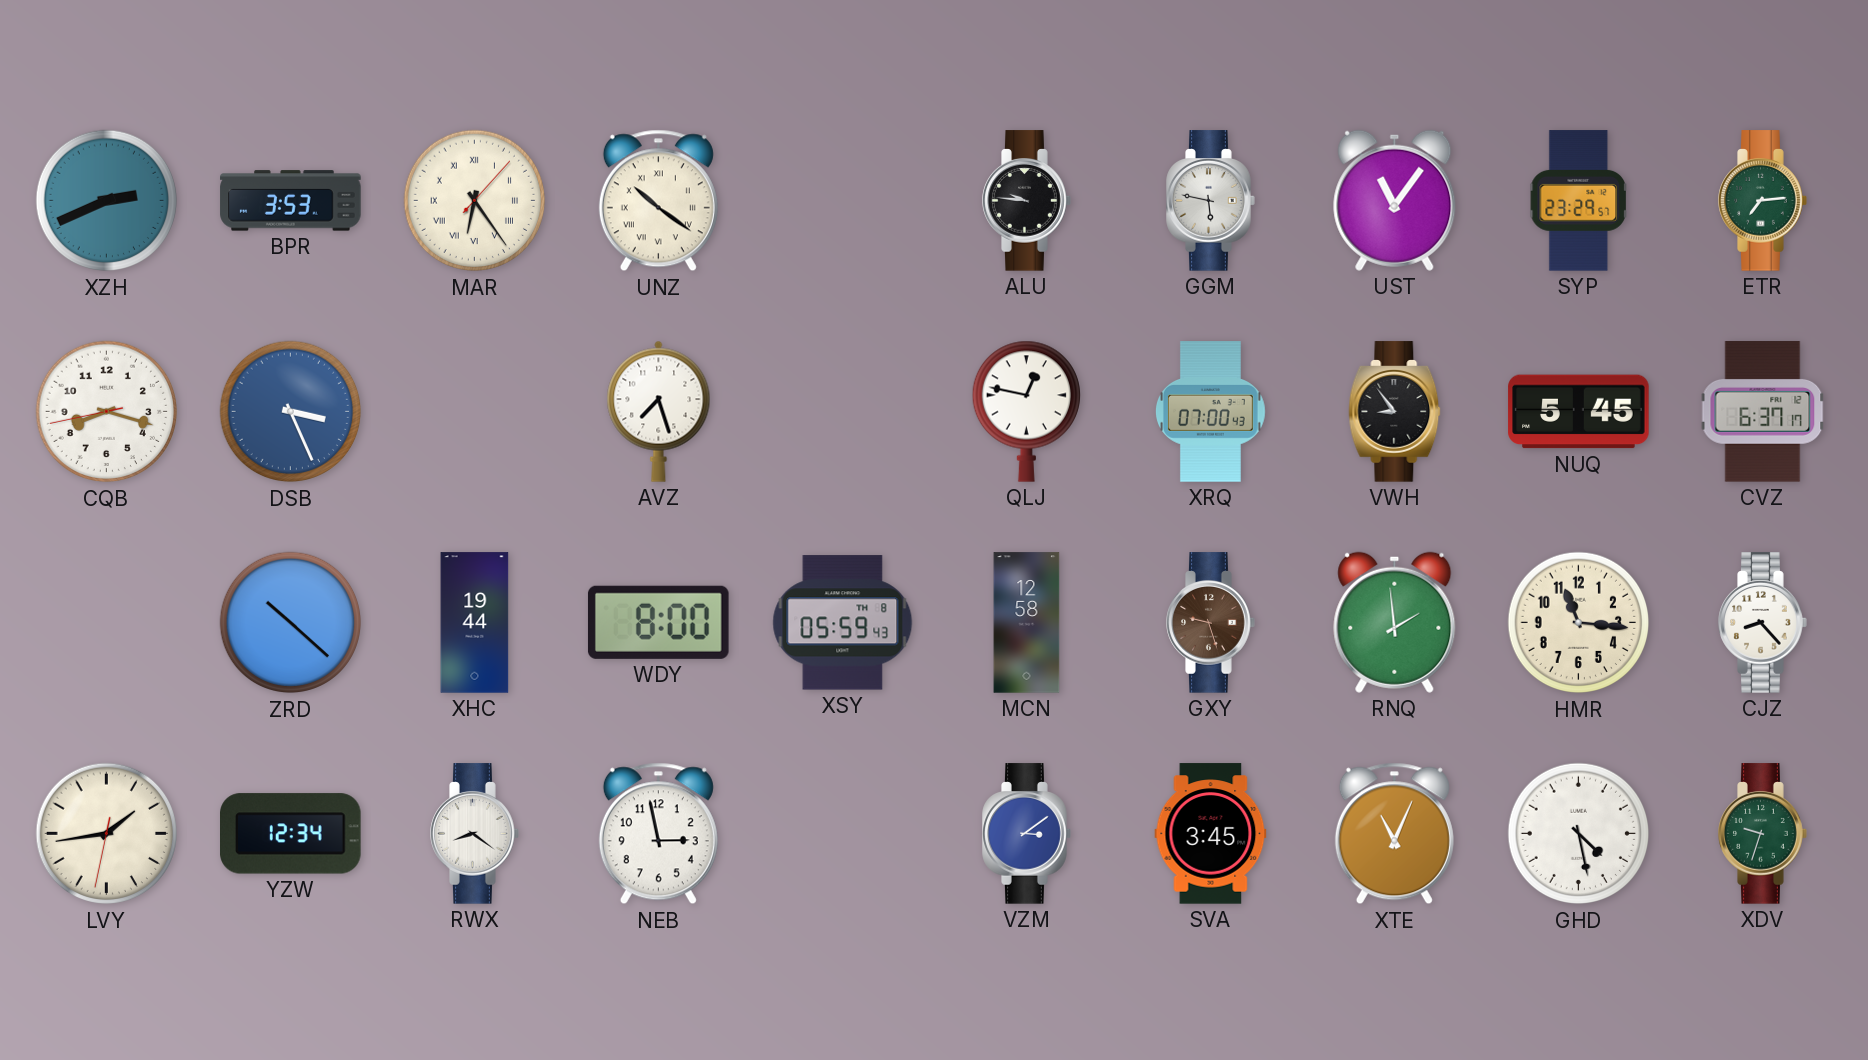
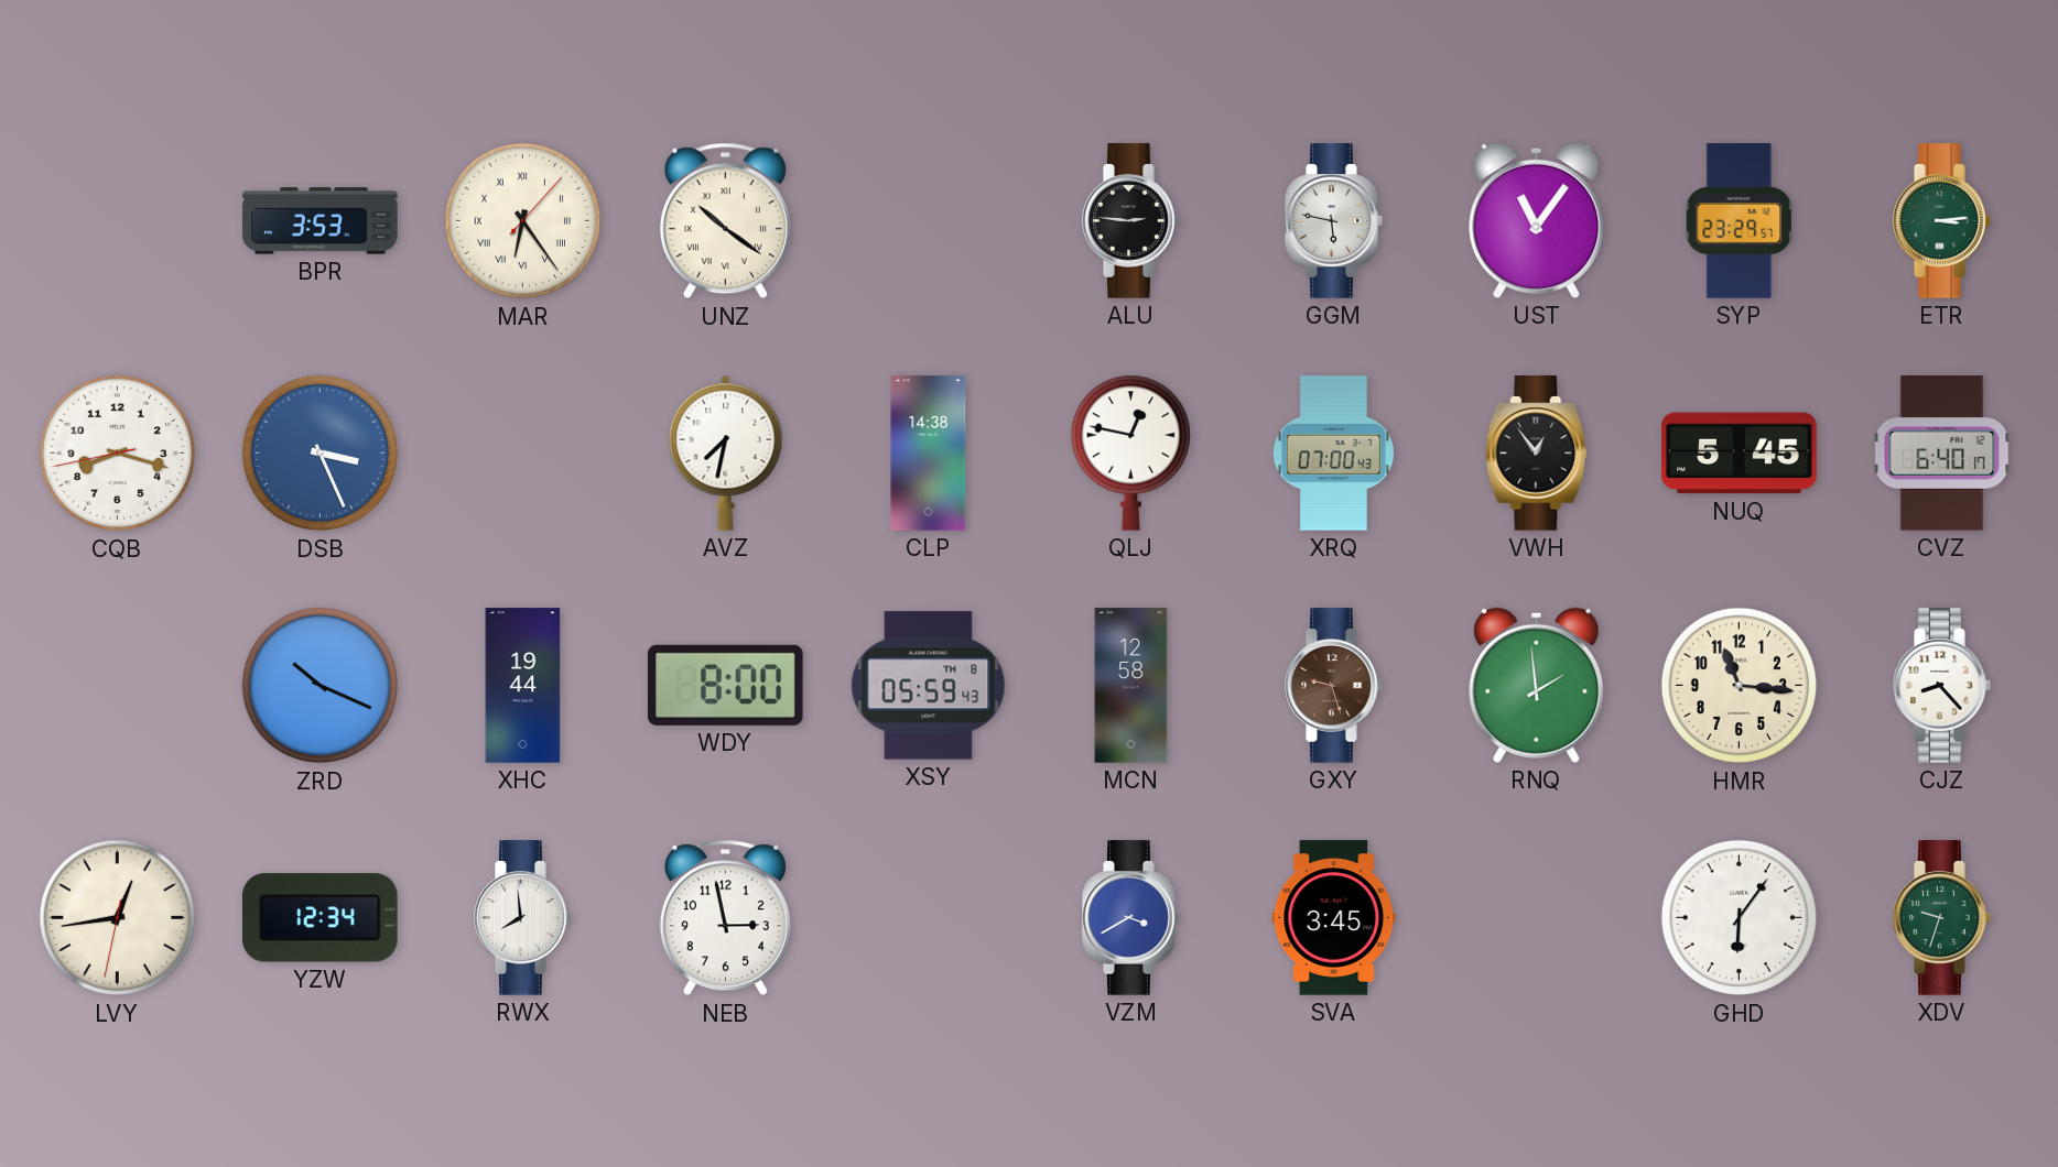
XZH: 2:41 -> none
ALU: 9:46 -> 2:46
ETR: 7:14 -> 3:14
AVZ: 7:27 -> 7:32
CLP: none -> 14:38
VWH: 8:54 -> 12:54
CVZ: 6:37 -> 6:40
ZRD: 10:22 -> 10:19
LVY: 1:43 -> 12:43
RWX: 8:21 -> 7:59
VZM: 3:09 -> 3:40
XTE: 11:04 -> none
GHD: 4:28 -> 6:06
